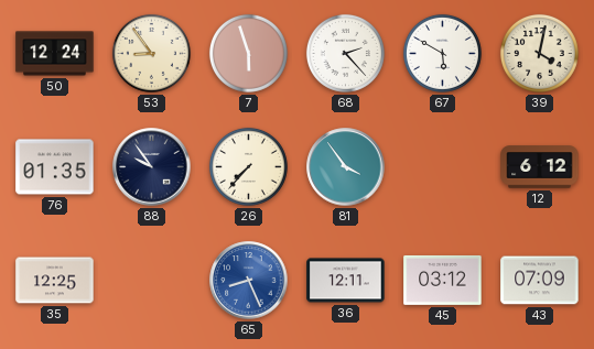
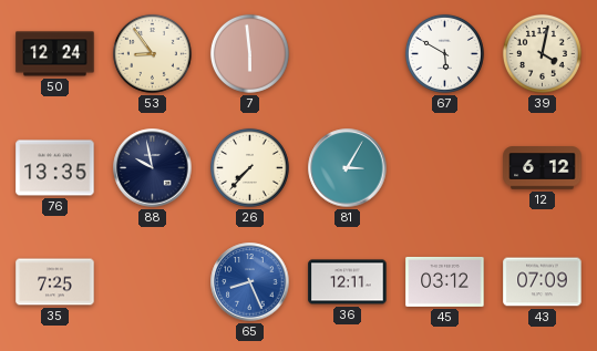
7: 5:57 -> 5:59
68: 2:23 -> none
76: 01:35 -> 13:35
88: 9:54 -> 9:58
81: 3:54 -> 3:05
35: 12:25 -> 7:25
